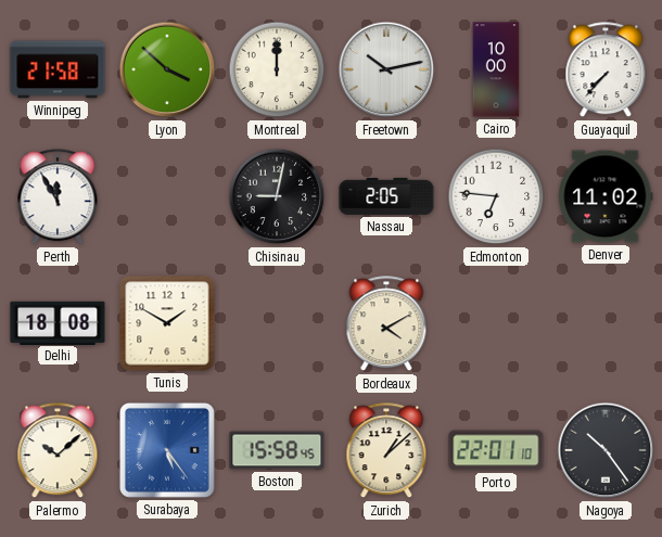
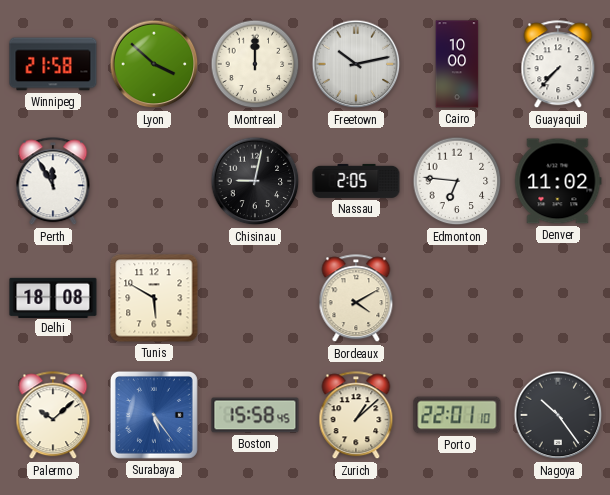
Tunis: 1:50 -> 5:50
